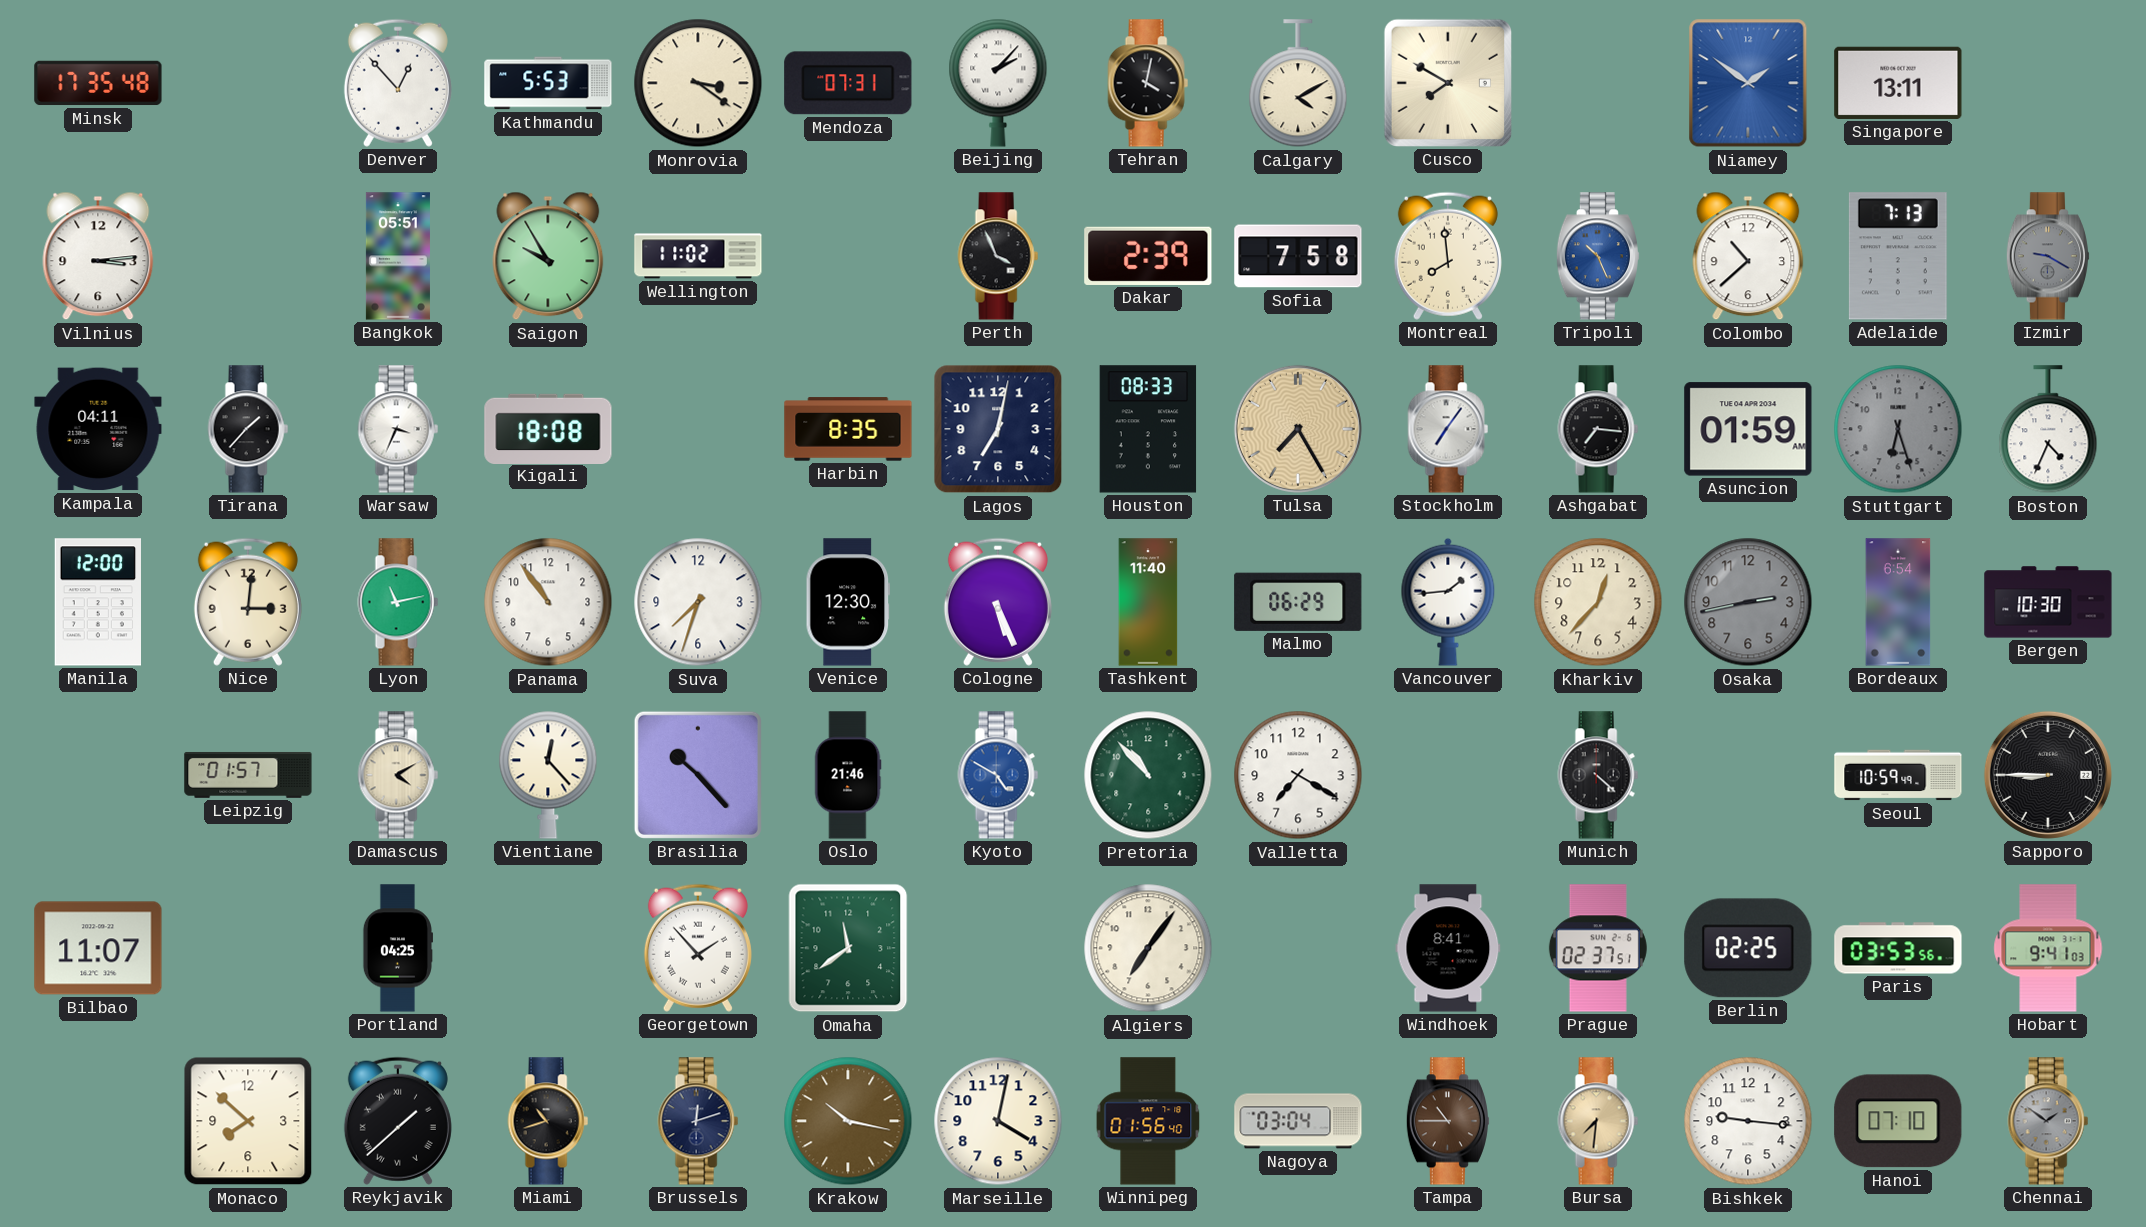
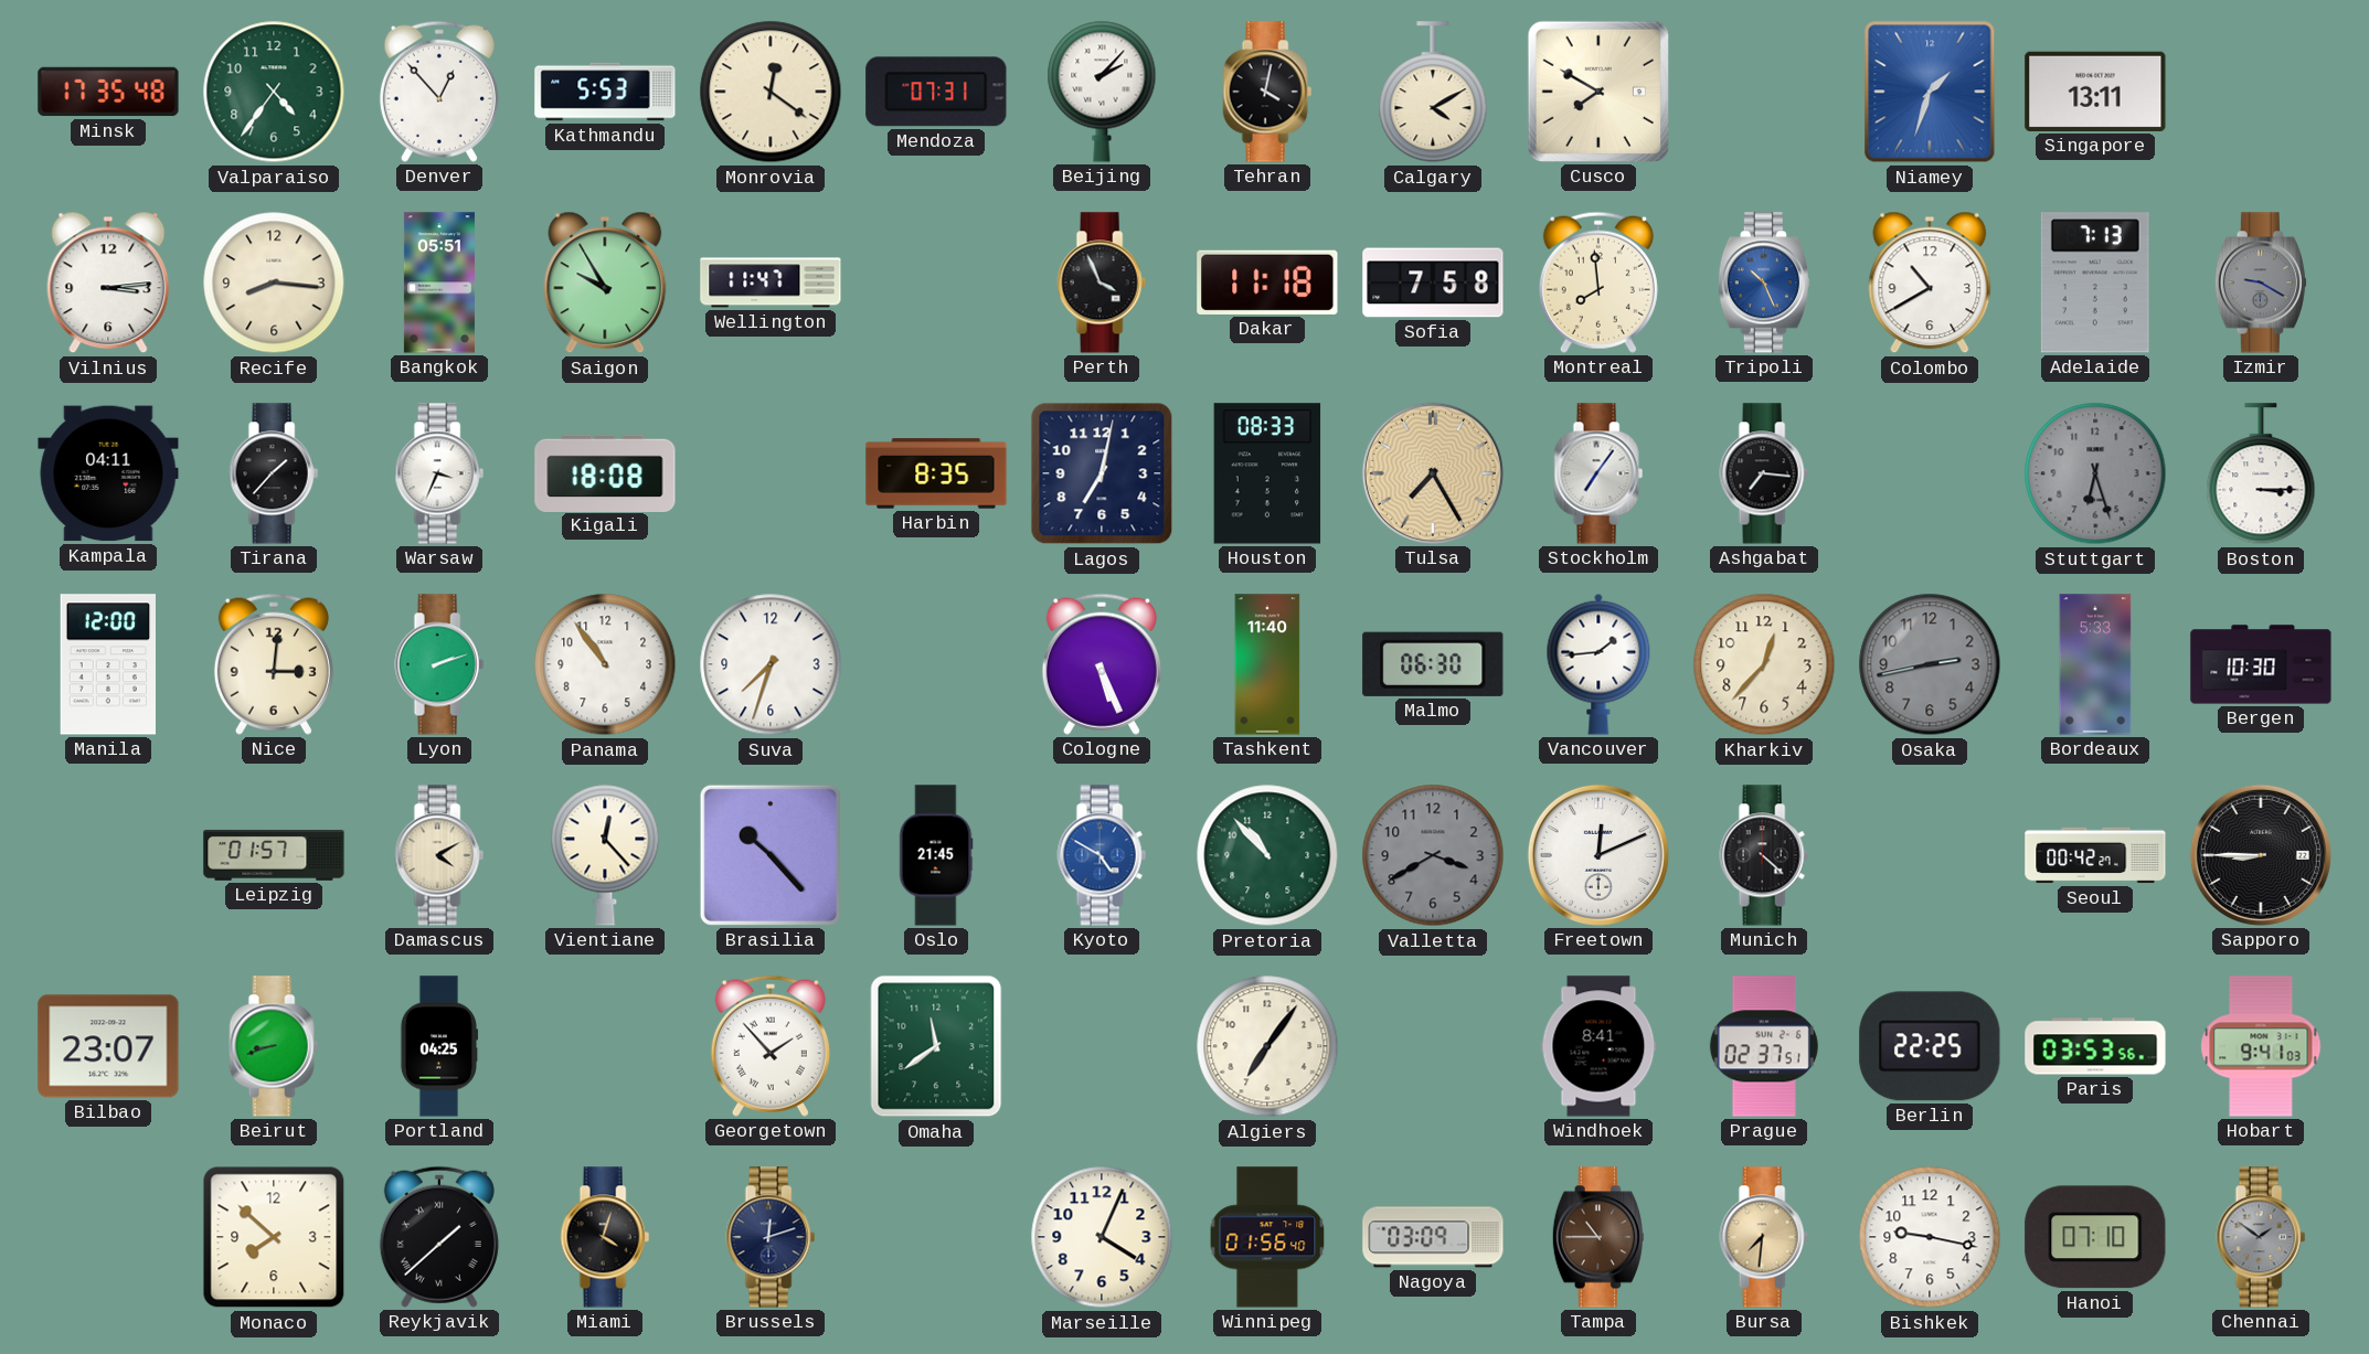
Valparaiso: none -> 4:36
Monrovia: 3:21 -> 12:21
Niamey: 1:51 -> 1:33
Recife: none -> 8:16
Wellington: 11:02 -> 11:47
Dakar: 2:39 -> 11:18
Colombo: 10:38 -> 10:40
Asuncion: 01:59 -> none
Boston: 4:34 -> 3:15
Lyon: 11:13 -> 2:12
Venice: 12:30 -> none
Malmo: 06:29 -> 06:30
Bordeaux: 6:54 -> 5:33
Oslo: 21:46 -> 21:45
Valletta: 7:20 -> 3:40
Valletta dial: white -> grey
Freetown: none -> 12:11
Seoul: 10:59 -> 00:42
Bilbao: 11:07 -> 23:07
Beirut: none -> 8:42
Berlin: 02:25 -> 22:25
Miami: 10:42 -> 4:03
Krakow: 10:17 -> none
Marseille: 4:02 -> 4:04
Nagoya: 03:04 -> 03:09
Bishkek: 9:16 -> 9:17
